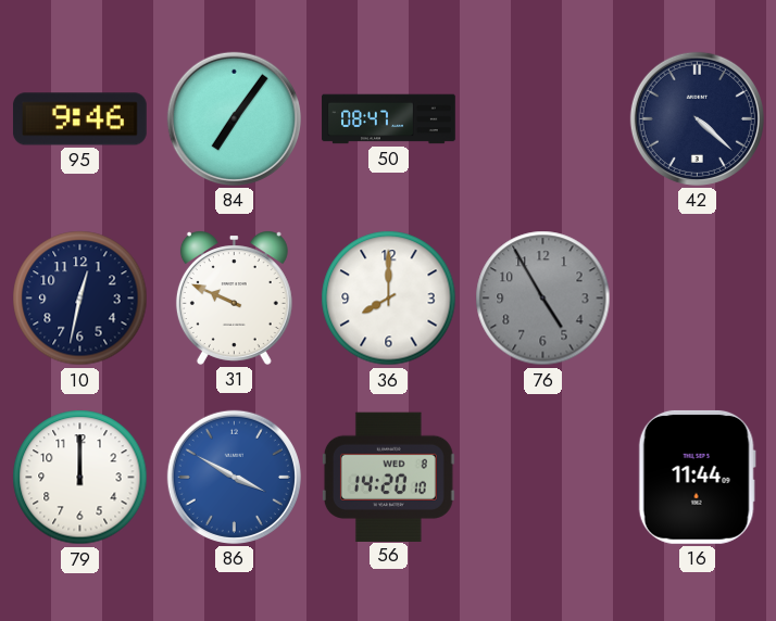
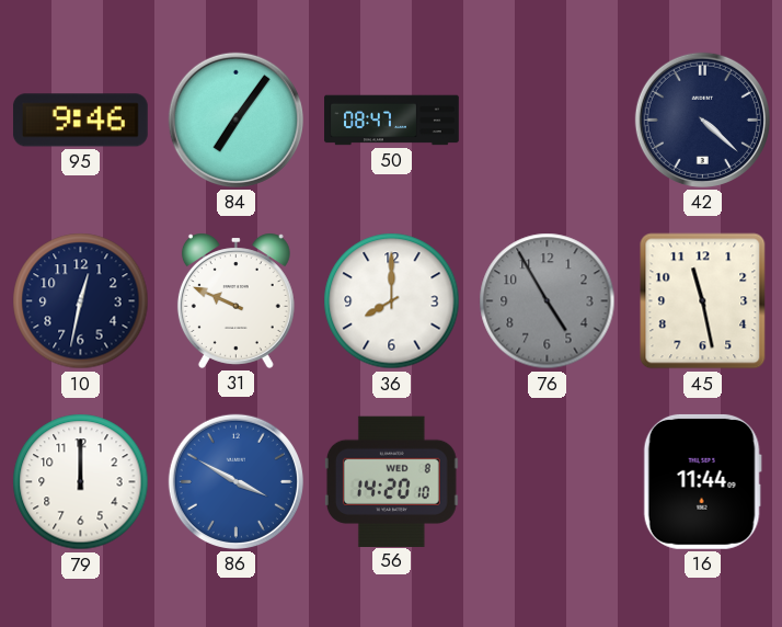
45: none -> 11:28
